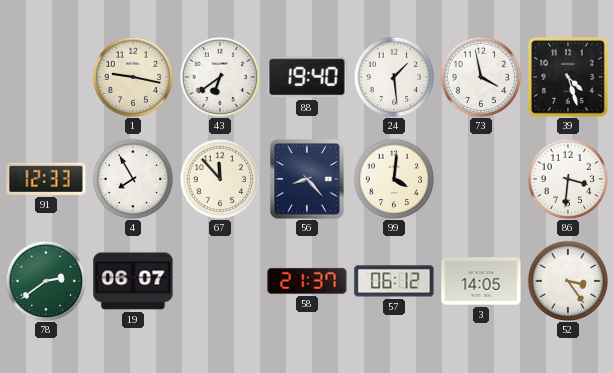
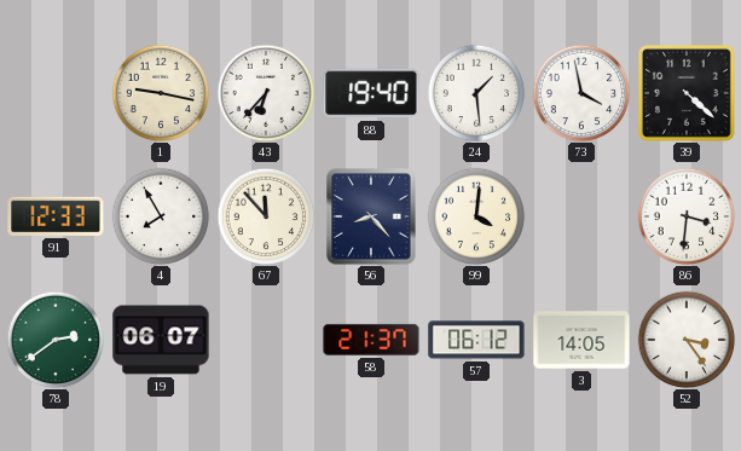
43: 6:39 -> 6:37
39: 4:27 -> 4:22
